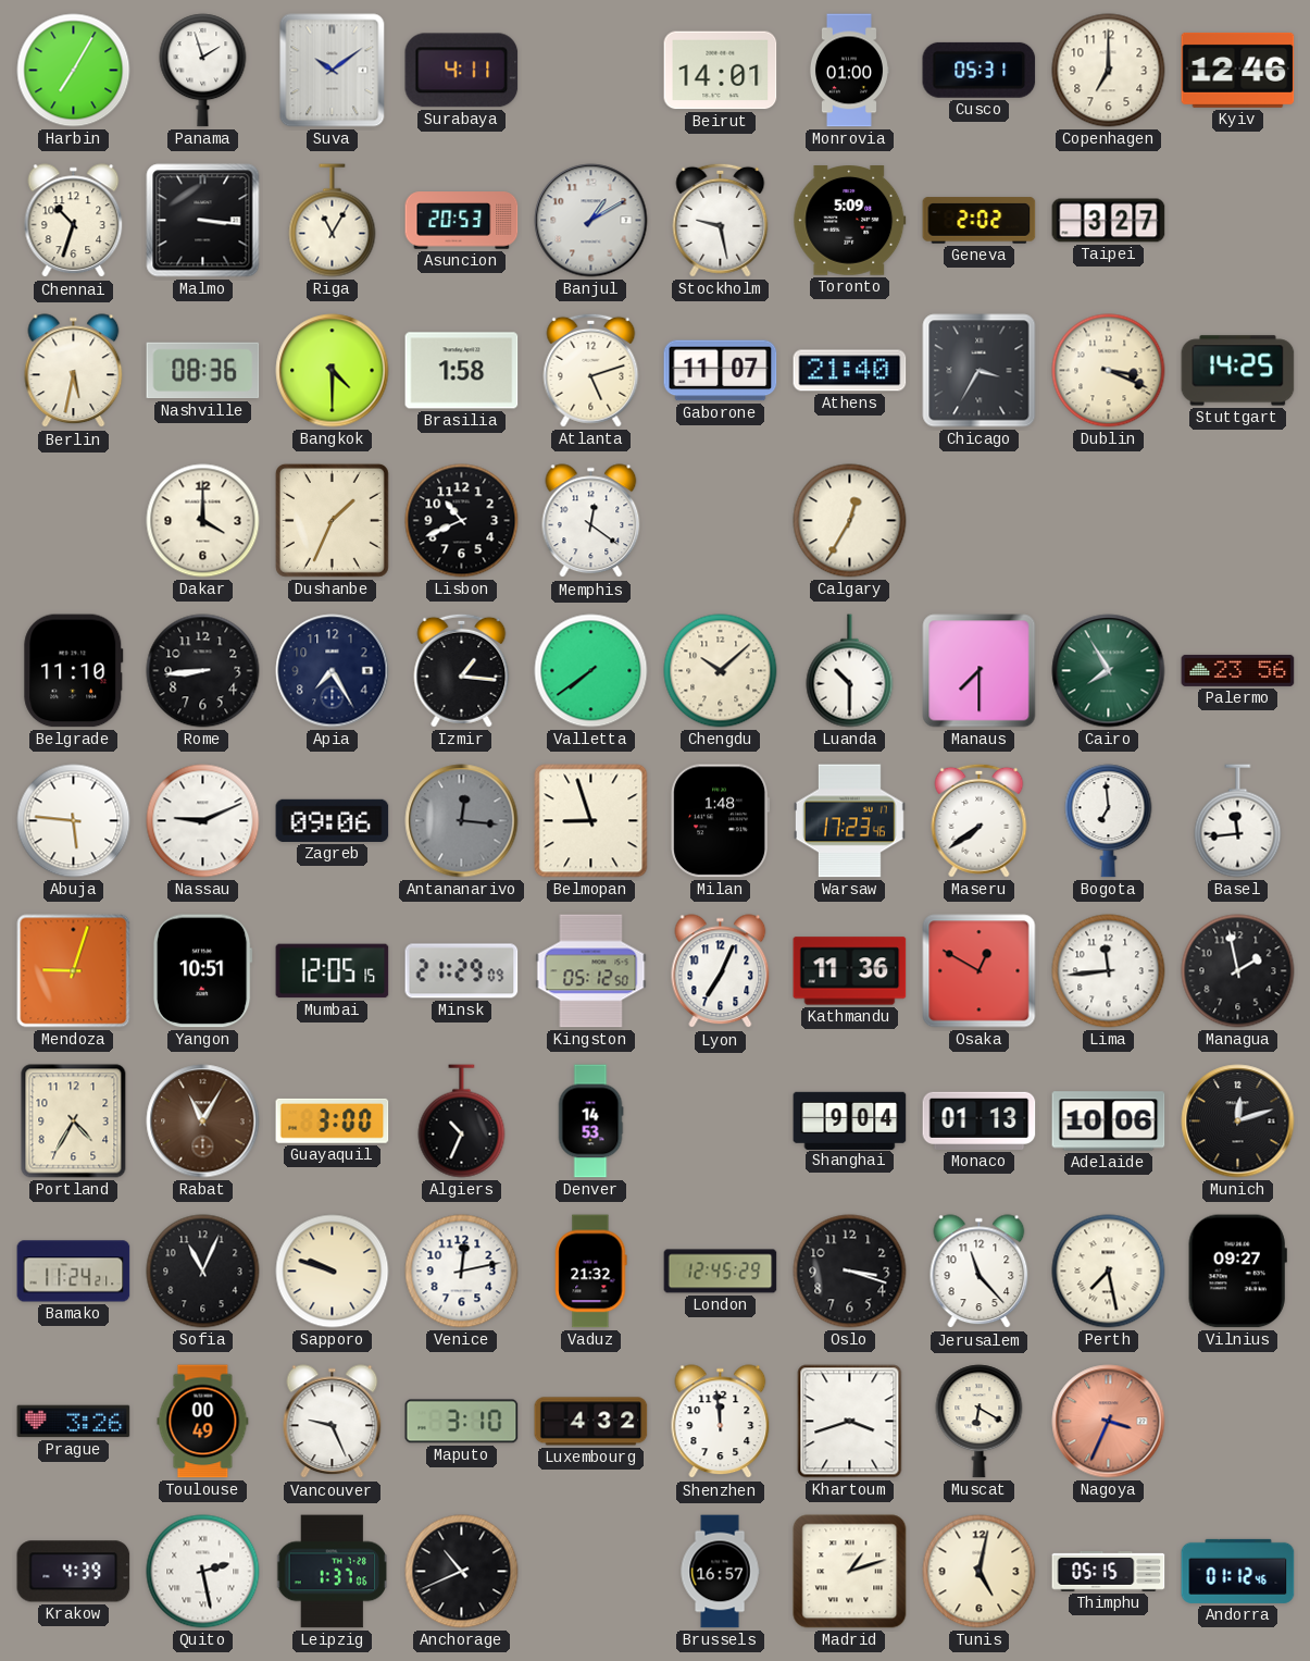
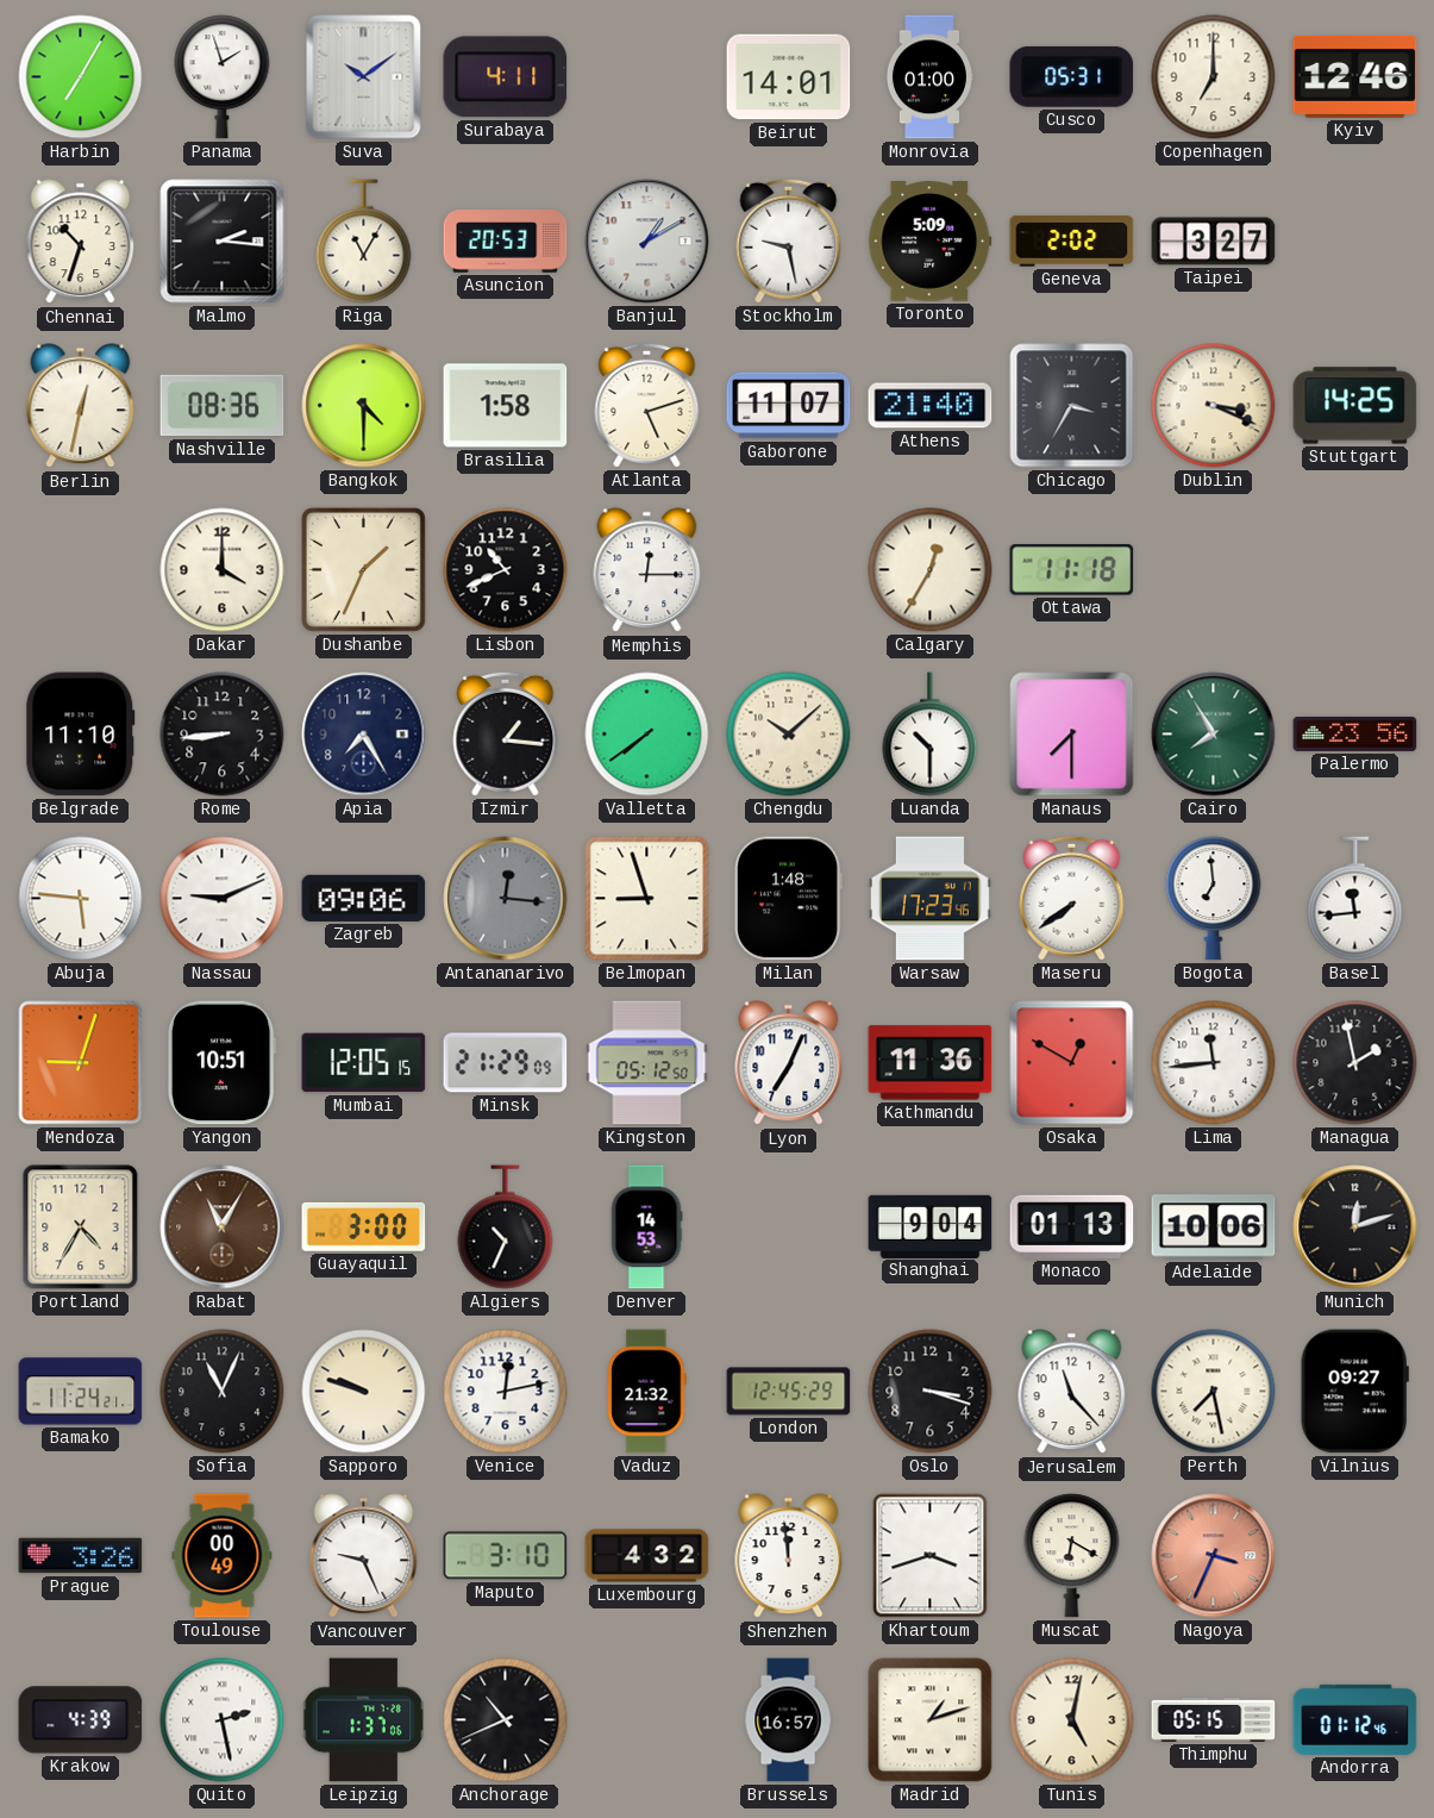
Malmo: 3:16 -> 2:16
Berlin: 5:32 -> 12:32
Memphis: 12:21 -> 12:15
Ottawa: none -> 11:18
